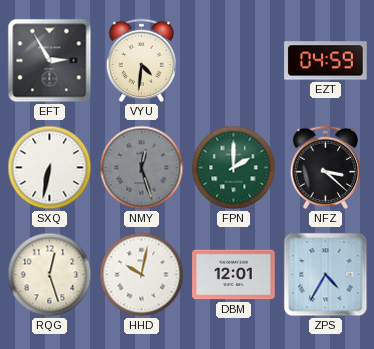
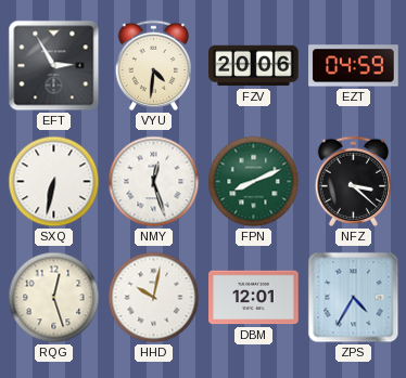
FZV: none -> 20:06
NMY dial: grey -> white
FPN: 2:00 -> 8:11
